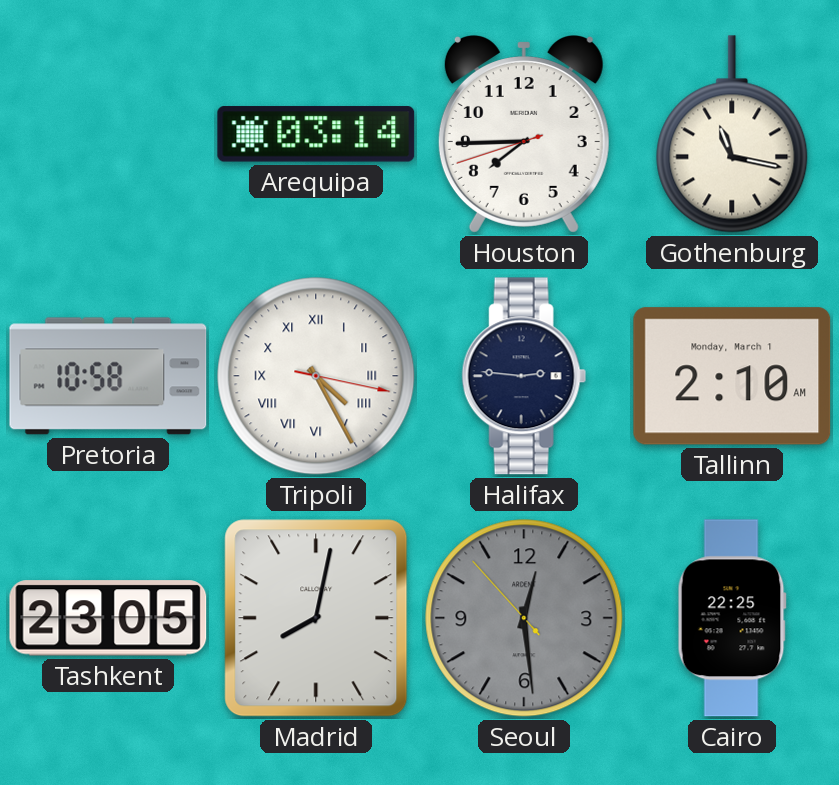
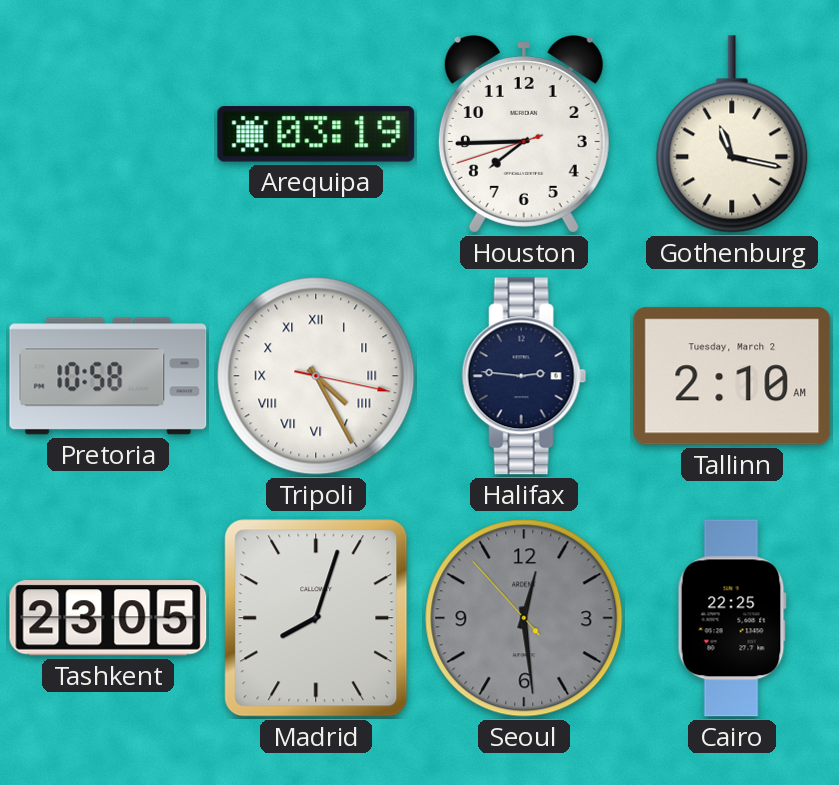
Arequipa: 03:14 -> 03:19
Tallinn date: Monday, March 1 -> Tuesday, March 2
Madrid: 8:02 -> 8:03
